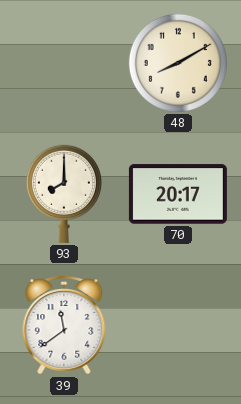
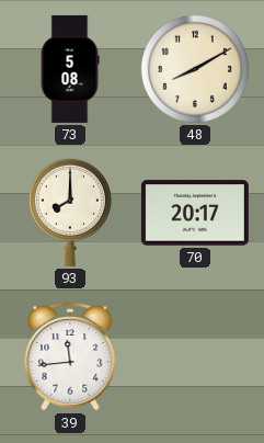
73: none -> 5:08
39: 11:39 -> 11:44
